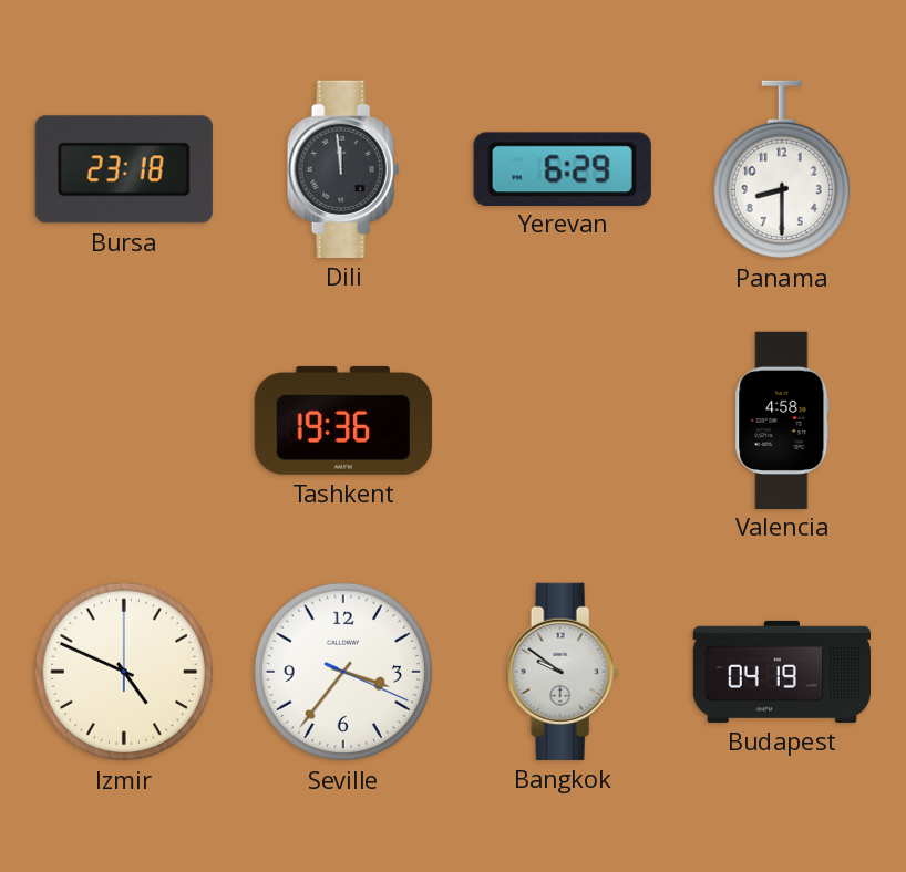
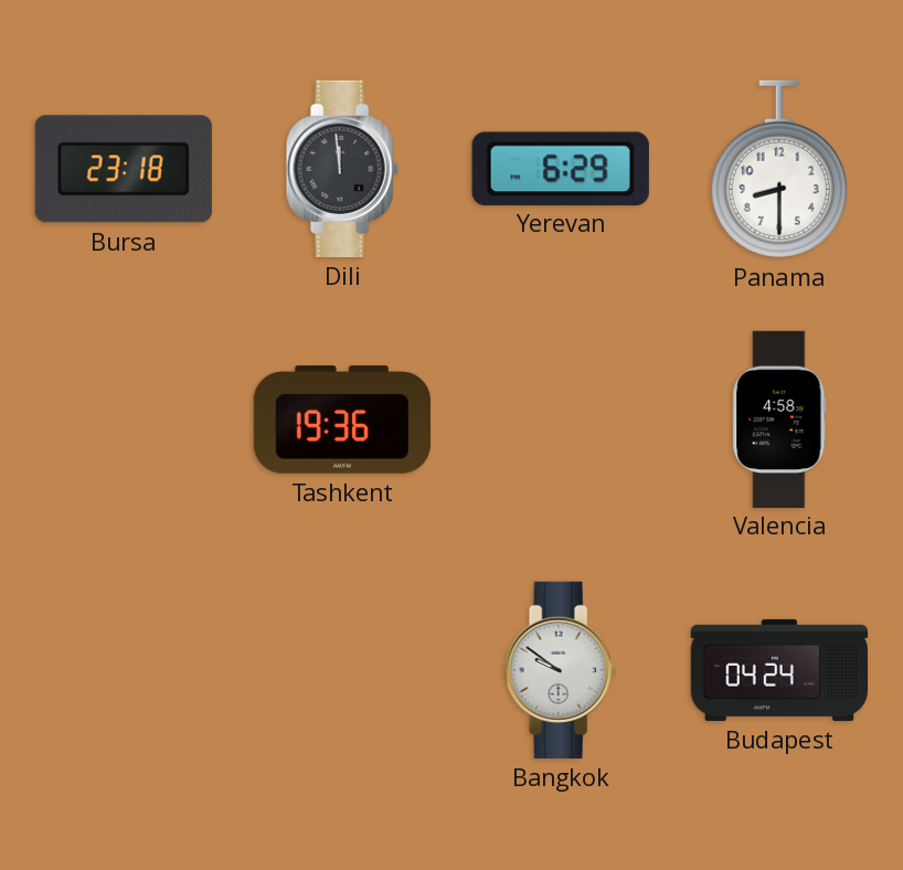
Izmir: 4:49 -> none
Seville: 3:36 -> none
Budapest: 04:19 -> 04:24
